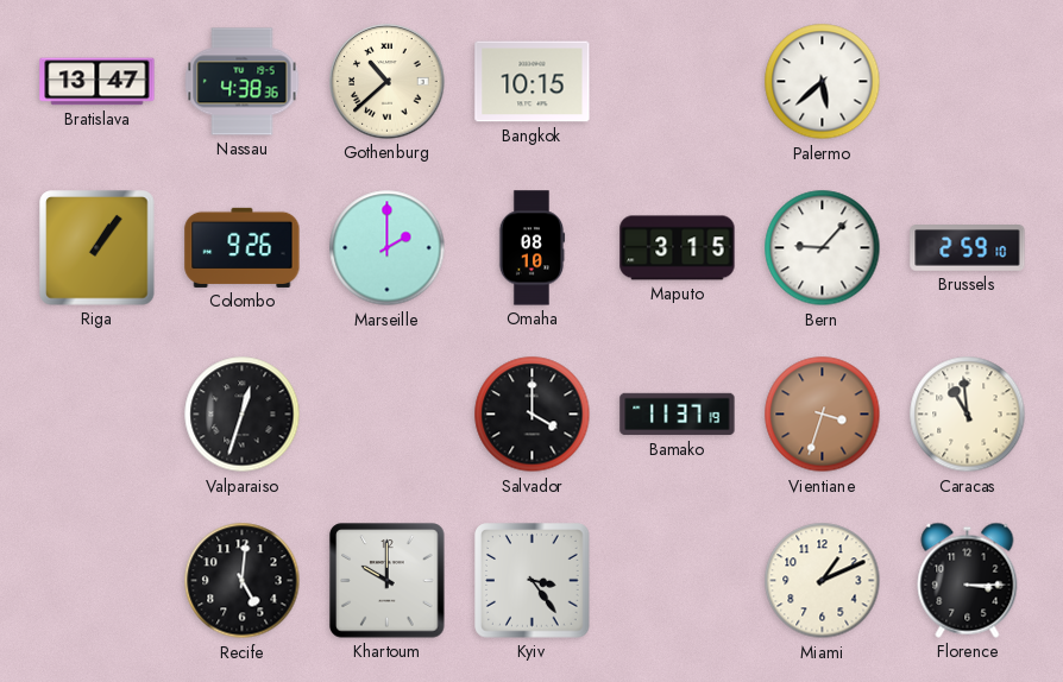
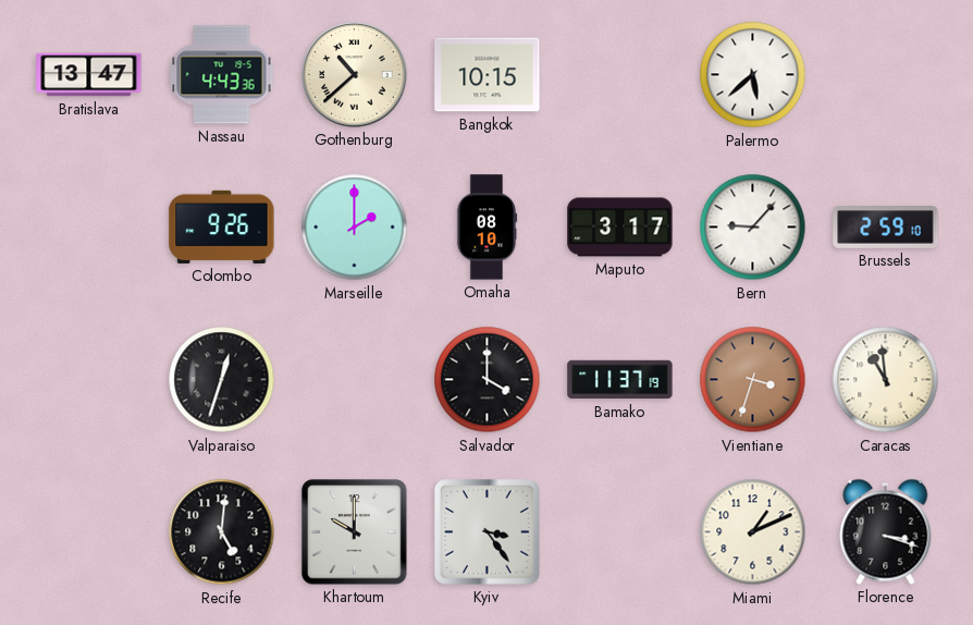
Nassau: 4:38 -> 4:43
Riga: 1:06 -> none
Maputo: 3:15 -> 3:17
Florence: 3:15 -> 3:18
